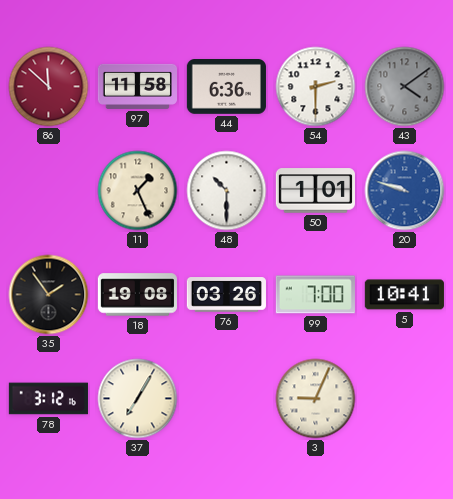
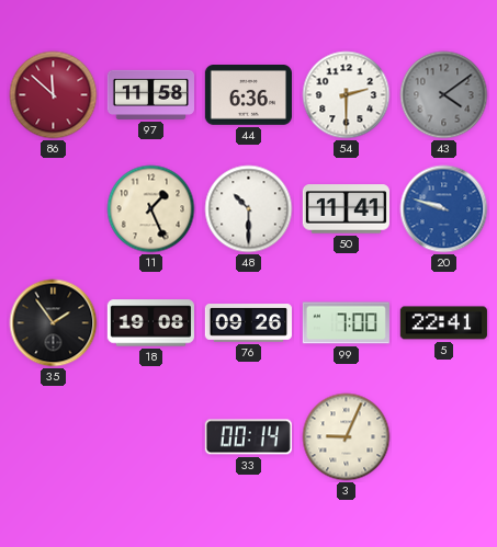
50: 1:01 -> 11:41
76: 03:26 -> 09:26
5: 10:41 -> 22:41
78: 3:12 -> none
37: 7:05 -> none
33: none -> 00:14
